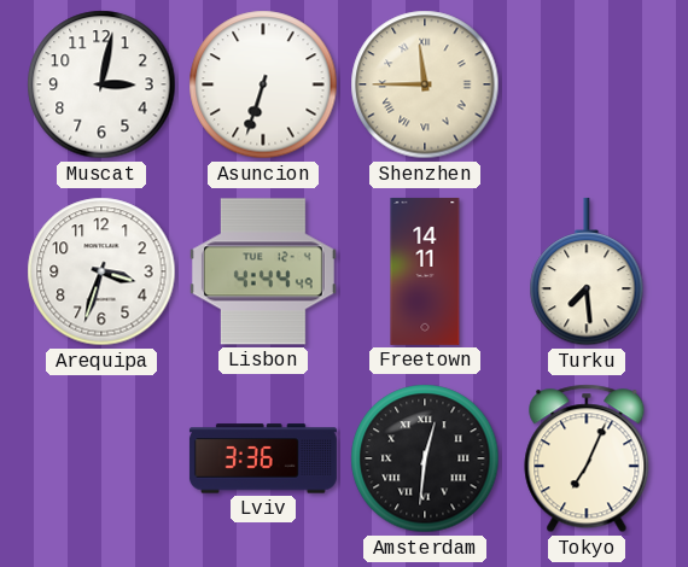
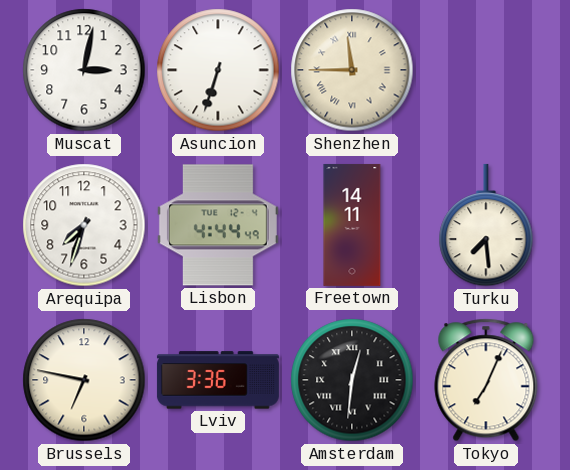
Arequipa: 3:33 -> 7:33
Brussels: none -> 6:47
